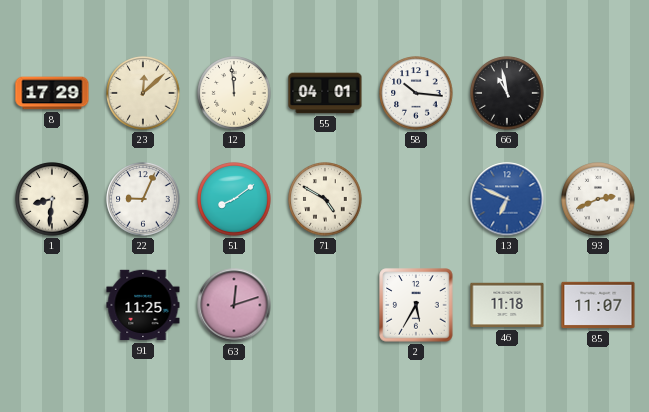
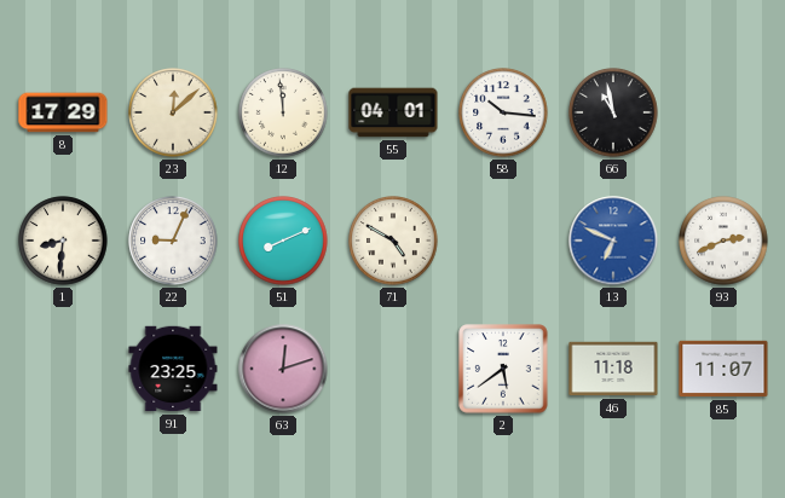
51: 8:09 -> 8:11
91: 11:25 -> 23:25
2: 5:35 -> 5:39
